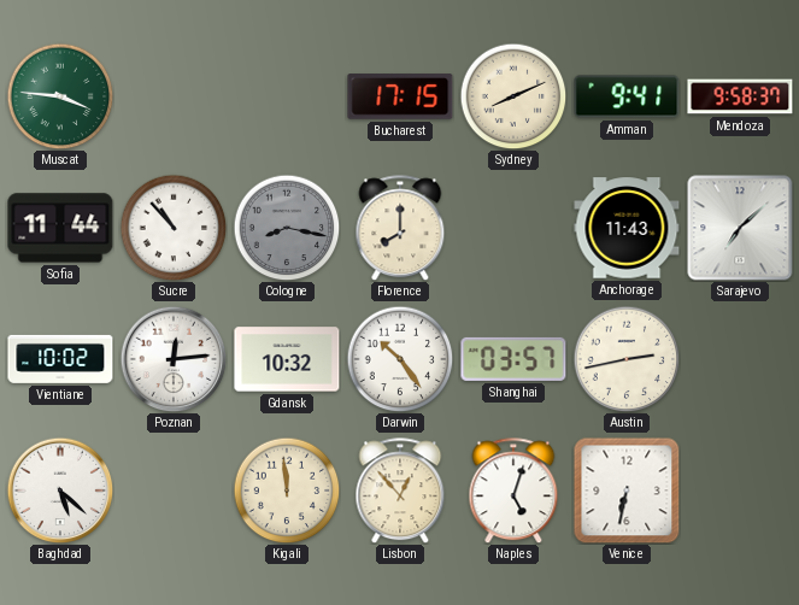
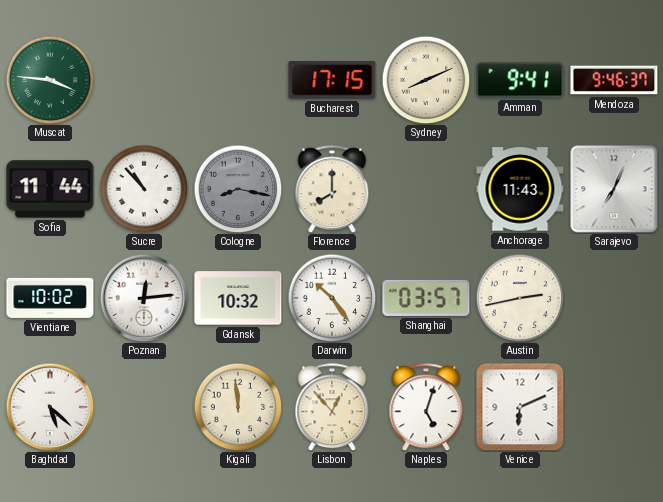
Mendoza: 9:58 -> 9:46
Sarajevo: 7:08 -> 7:04
Venice: 6:32 -> 6:11
